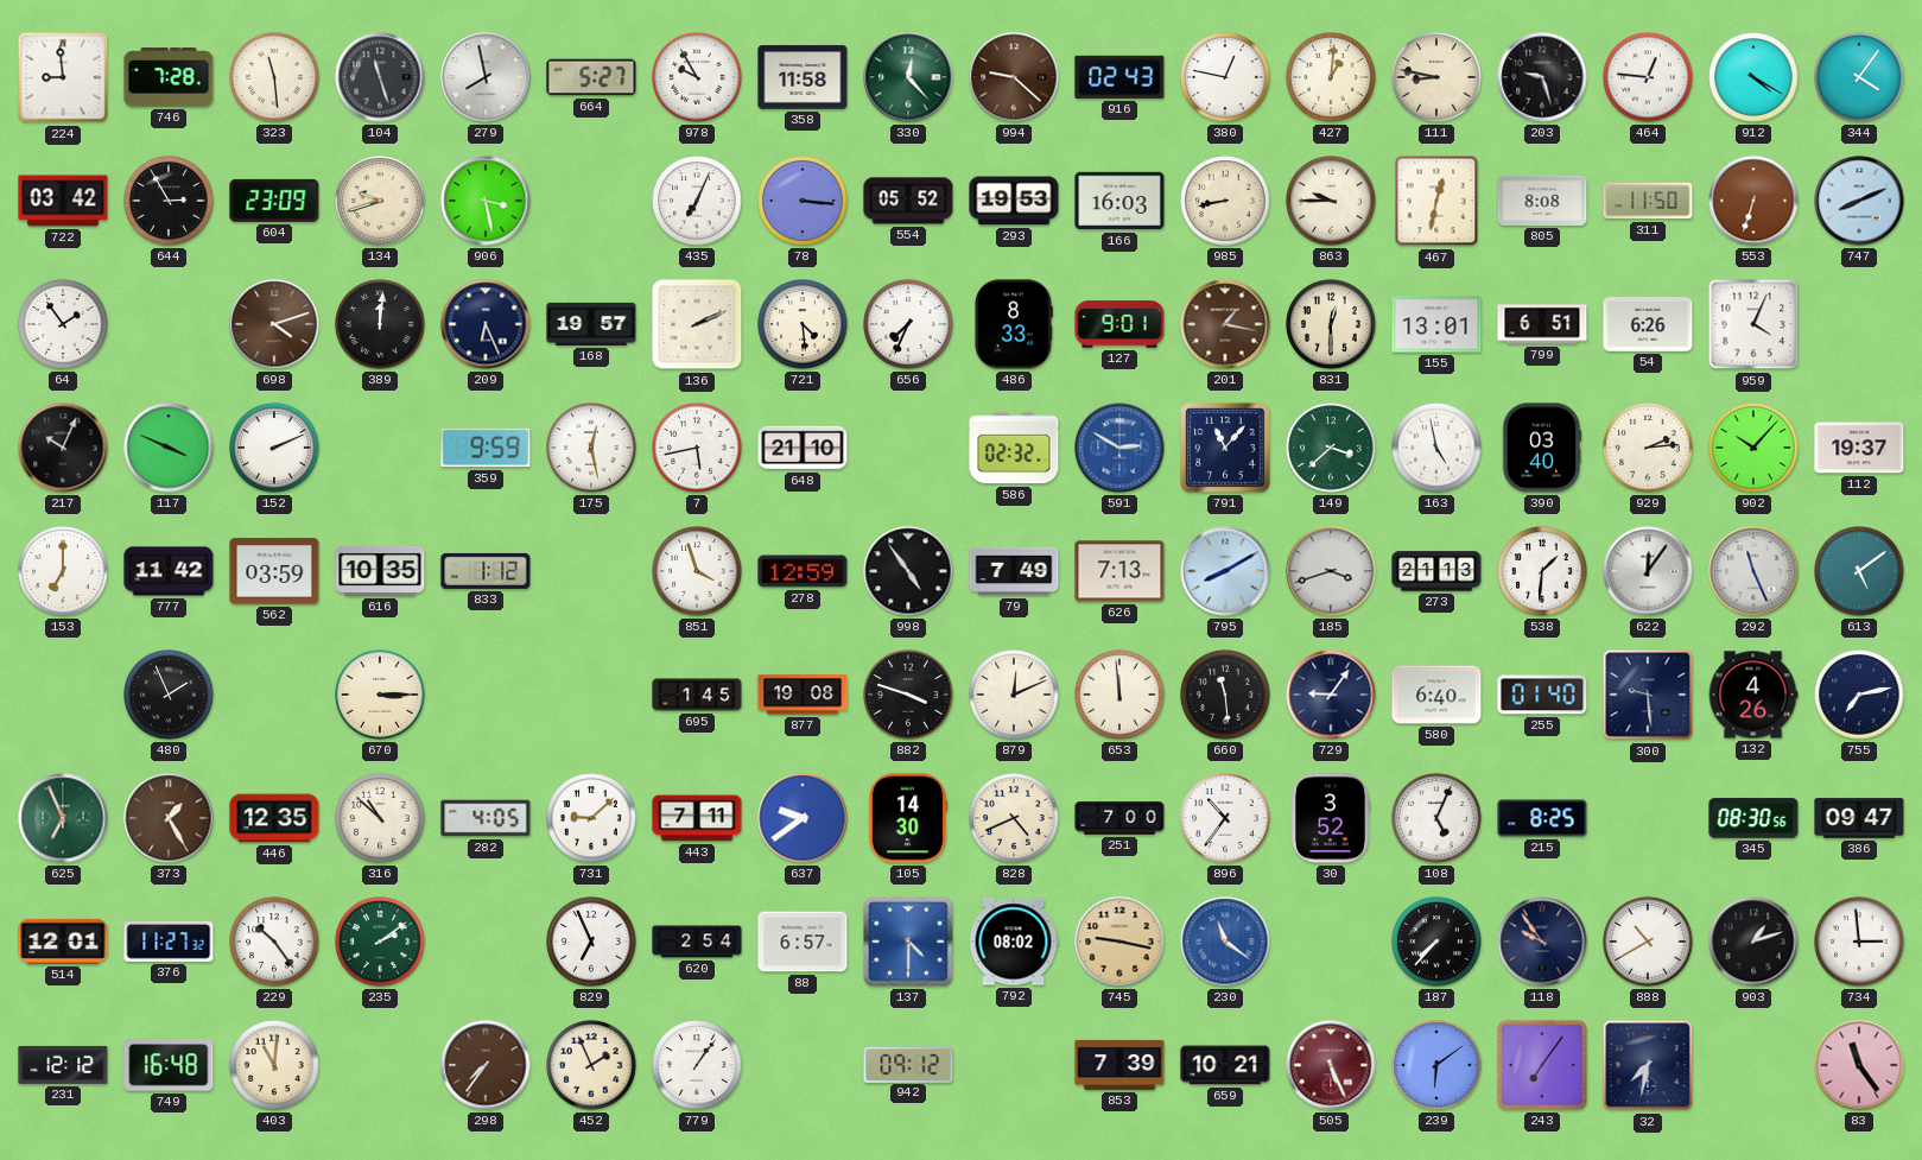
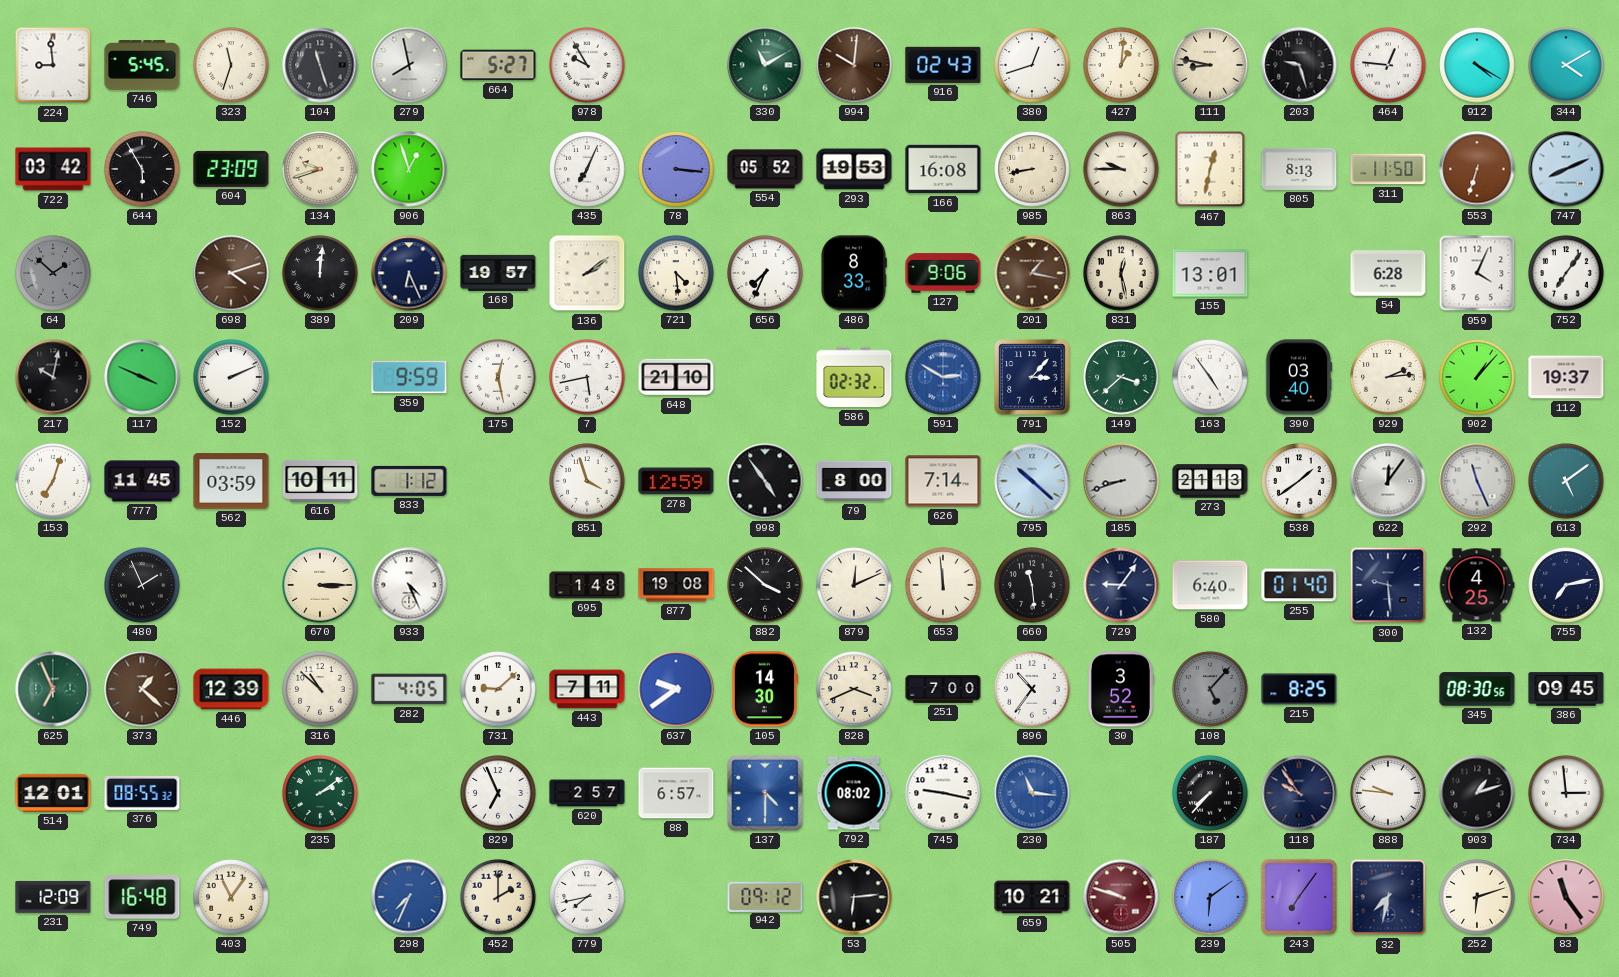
746: 7:28 -> 5:45
323: 11:29 -> 11:33
358: 11:58 -> none
330: 12:23 -> 11:10
994: 9:22 -> 10:01
380: 12:47 -> 12:42
344: 4:06 -> 4:10
644: 2:55 -> 5:55
906: 3:28 -> 12:57
166: 16:03 -> 16:08
805: 8:08 -> 8:13
64: 1:54 -> 1:52
64 dial: white -> grey
136: 2:11 -> 2:09
127: 9:01 -> 9:06
831: 12:30 -> 12:28
799: 6:51 -> none
54: 6:26 -> 6:28
752: none -> 7:06
217: 10:04 -> 10:02
791: 11:07 -> 3:07
163: 4:58 -> 4:54
902: 10:07 -> 1:07
153: 7:00 -> 7:03
777: 11:42 -> 11:45
616: 10:35 -> 10:11
79: 7:49 -> 8:00
626: 7:13 -> 7:14
795: 8:10 -> 10:22
185: 3:42 -> 8:42
538: 1:31 -> 1:39
933: none -> 4:26
695: 1:45 -> 1:48
882: 3:48 -> 3:52
132: 4:26 -> 4:25
373: 1:25 -> 1:22
446: 12:35 -> 12:39
828: 4:41 -> 3:41
108: 5:04 -> 5:07
108 dial: white -> grey
386: 09:47 -> 09:45
376: 11:27 -> 08:55
229: 10:24 -> none
620: 2:54 -> 2:57
745 dial: champagne -> white
230: 11:21 -> 11:16
888: 10:40 -> 9:46
231: 12:12 -> 12:09
403: 11:01 -> 11:06
298: 7:36 -> 7:34
298 dial: brown -> blue
452: 1:56 -> 2:00
779: 1:06 -> 7:43
53: none -> 6:14
853: 7:39 -> none
505: 5:26 -> 9:48
252: none -> 6:12
